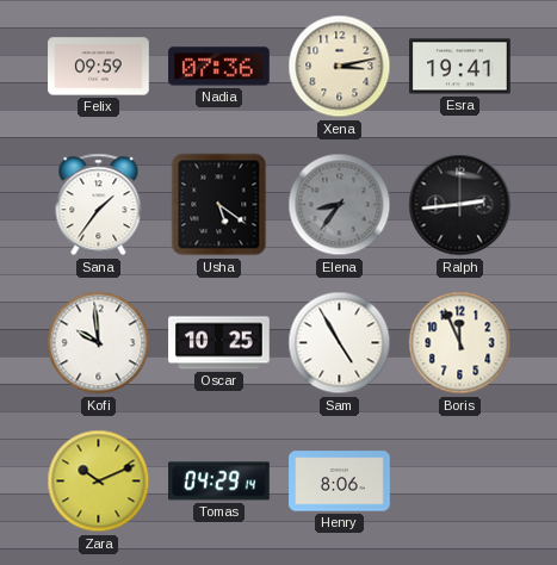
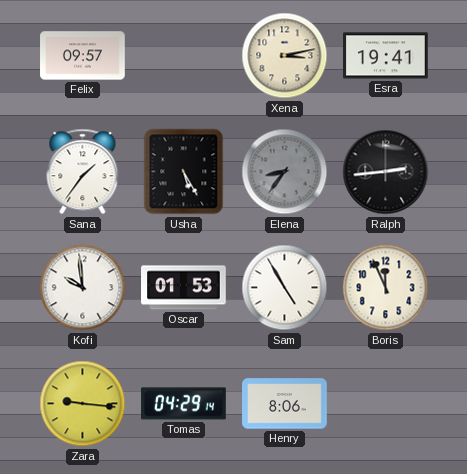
Felix: 09:59 -> 09:57
Nadia: 07:36 -> none
Usha: 5:21 -> 5:25
Oscar: 10:25 -> 01:53
Zara: 10:11 -> 9:16
